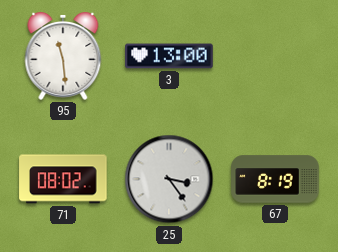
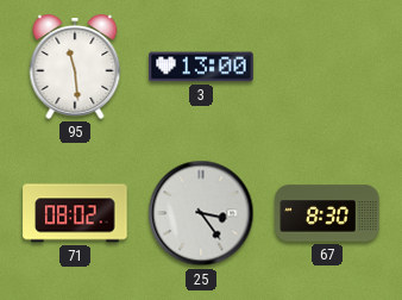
67: 8:19 -> 8:30
